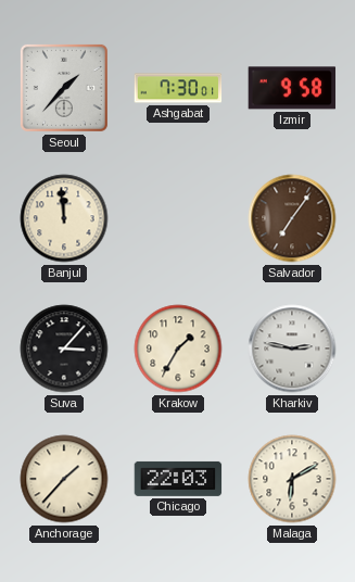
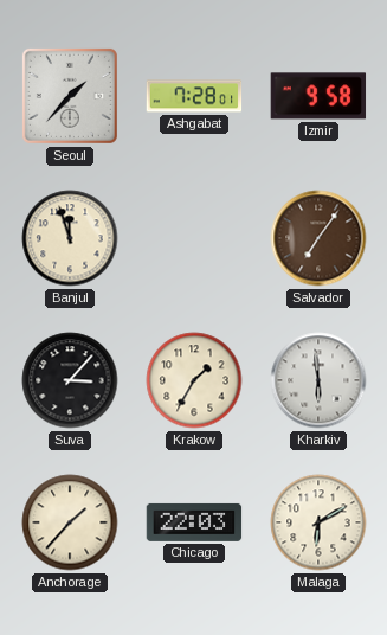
Ashgabat: 7:30 -> 7:28
Banjul: 11:59 -> 11:57
Kharkiv: 2:47 -> 5:59
